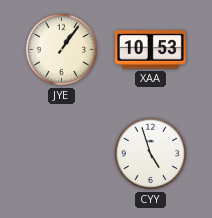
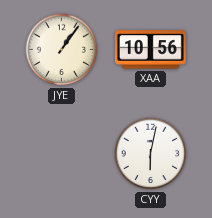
XAA: 10:53 -> 10:56
CYY: 4:57 -> 6:02
